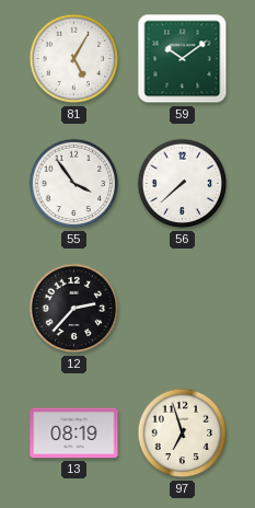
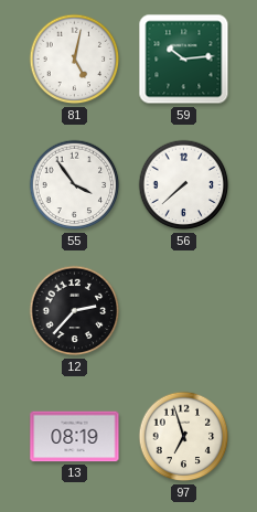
81: 5:05 -> 5:02
59: 10:09 -> 10:14
